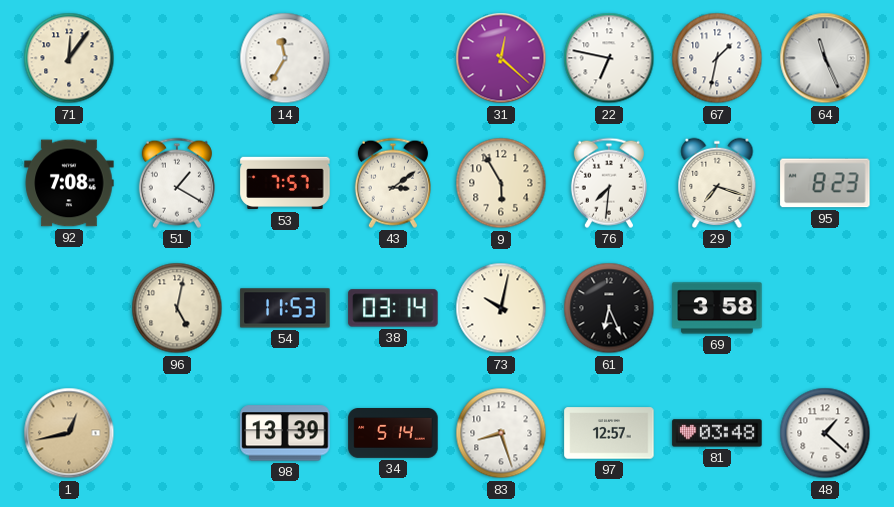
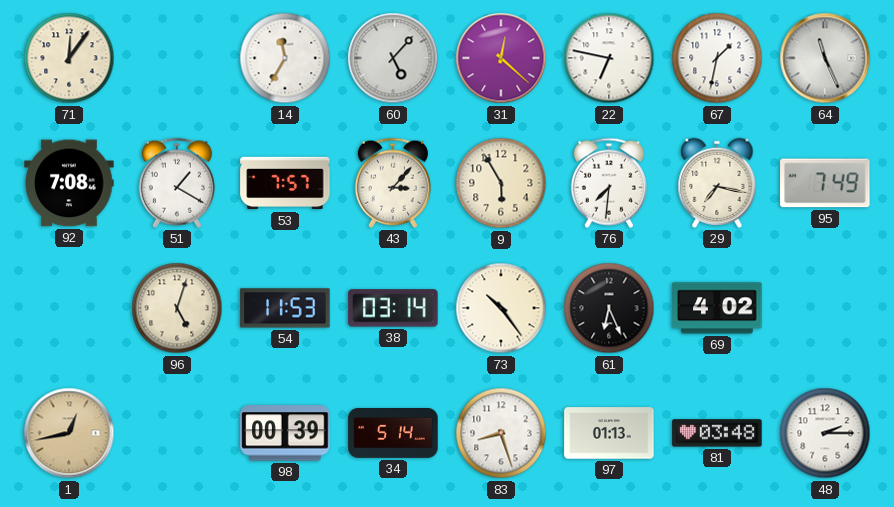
60: none -> 5:07
43: 3:09 -> 3:07
29: 7:18 -> 7:17
95: 8:23 -> 7:49
96: 5:02 -> 5:03
73: 10:02 -> 10:24
69: 3:58 -> 4:02
98: 13:39 -> 00:39
97: 12:57 -> 01:13
48: 1:22 -> 2:15
